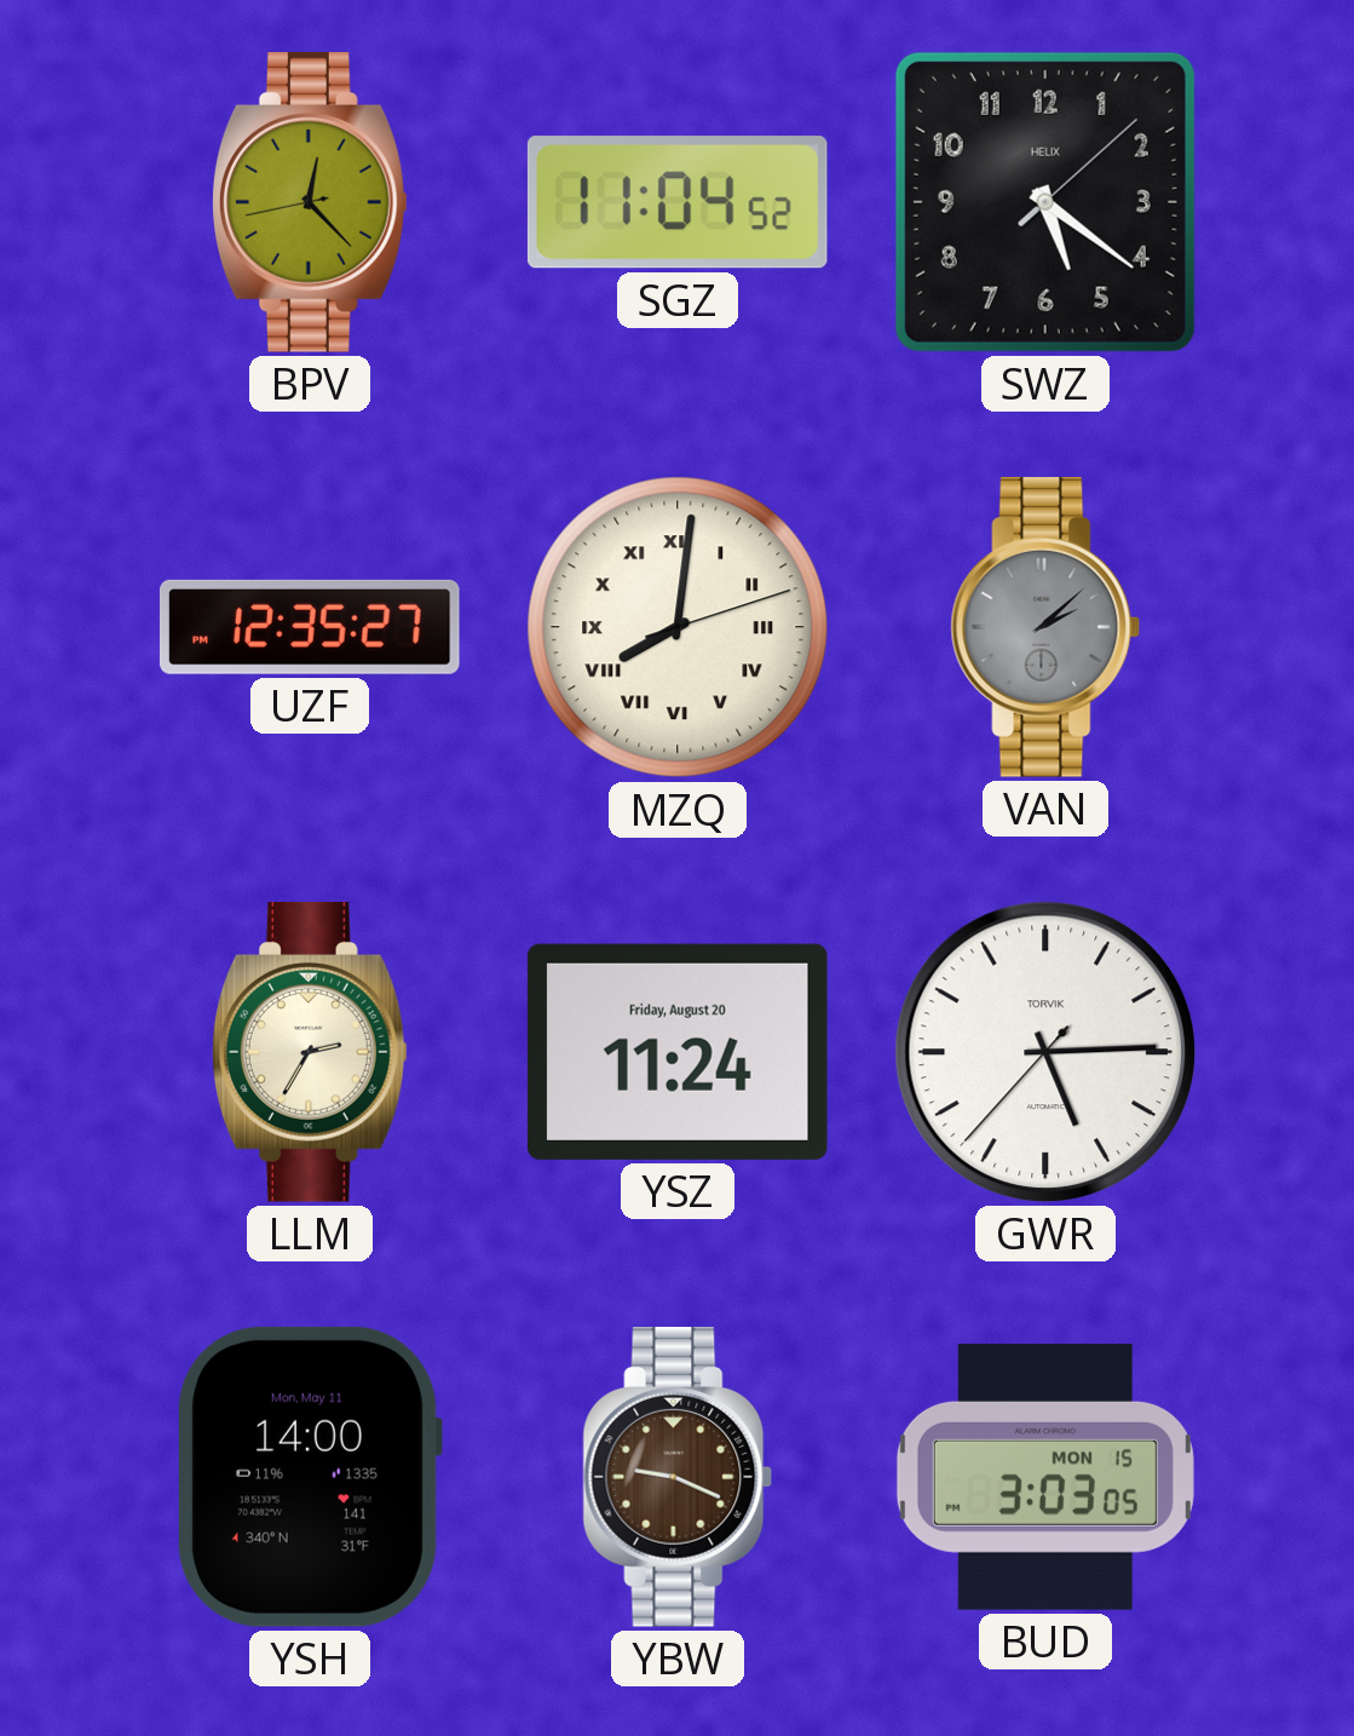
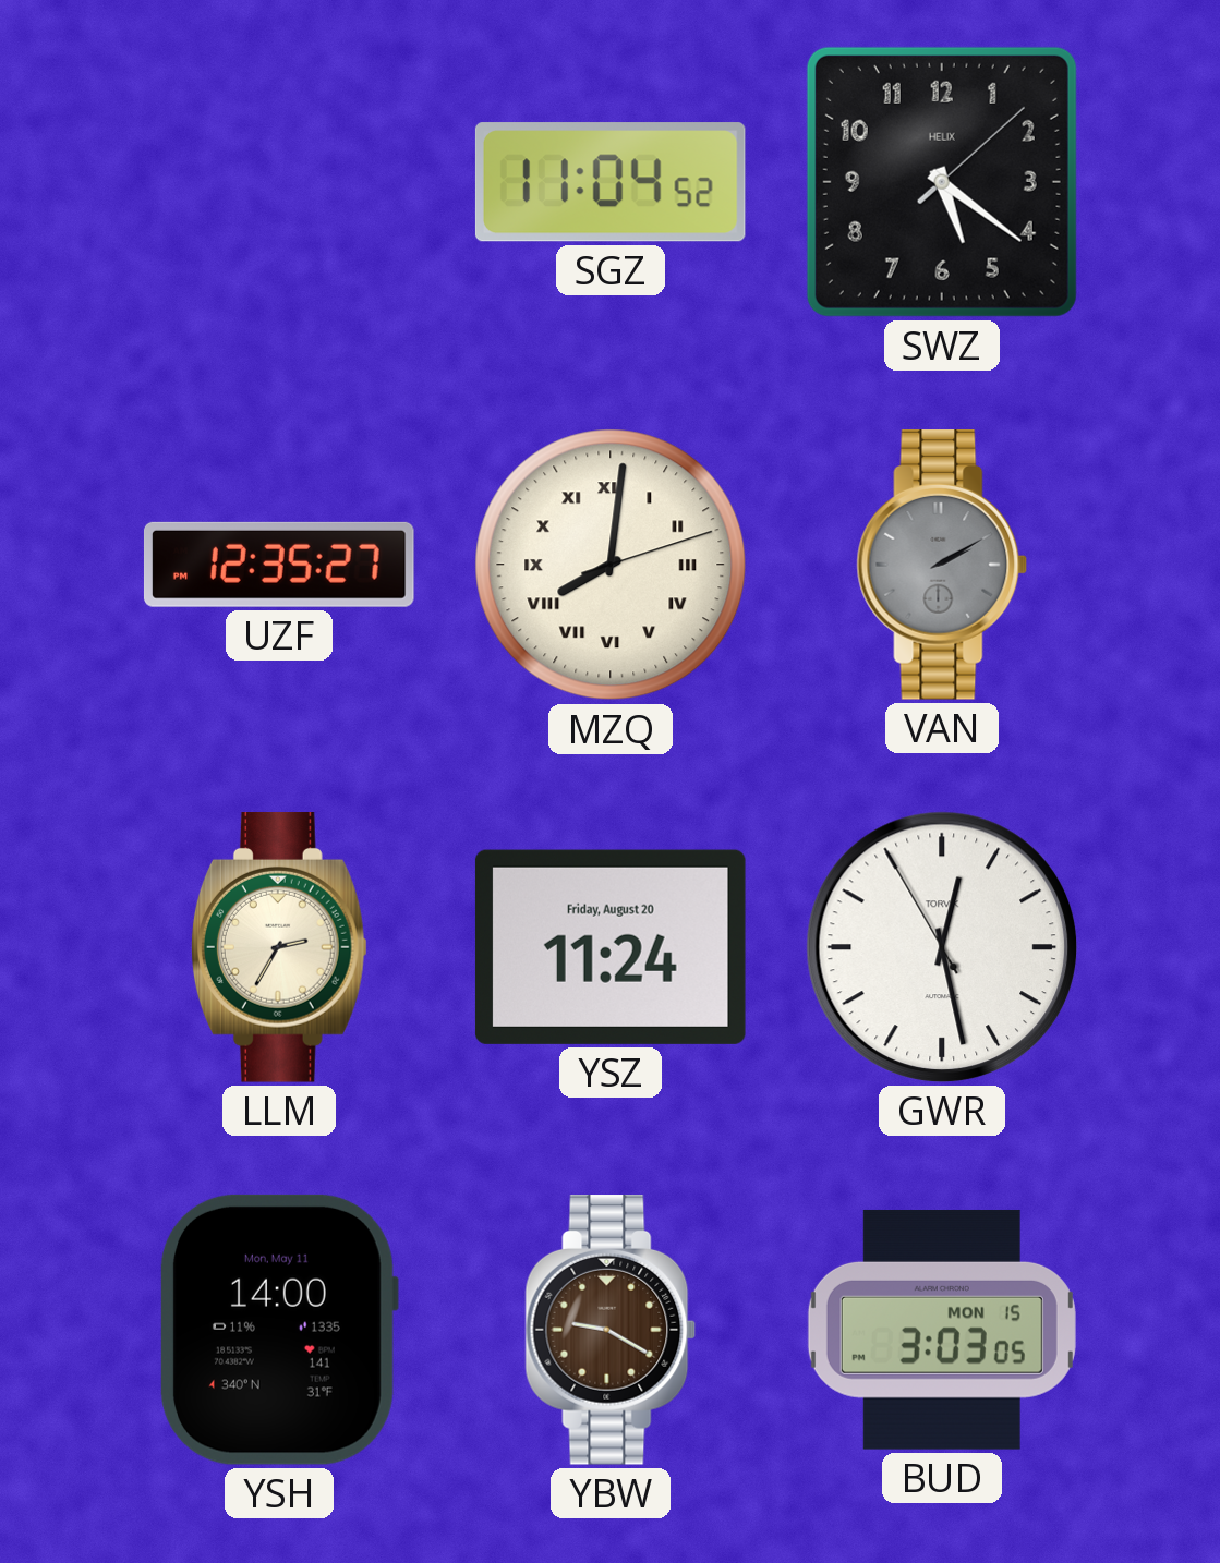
BPV: 12:22 -> none
VAN: 2:08 -> 2:10
GWR: 5:14 -> 12:27
YBW: 9:19 -> 9:20
